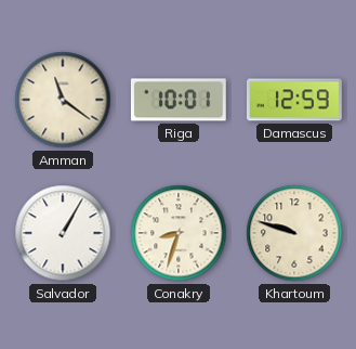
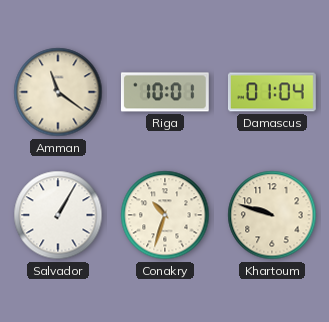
Damascus: 12:59 -> 01:04
Conakry: 8:33 -> 10:33
